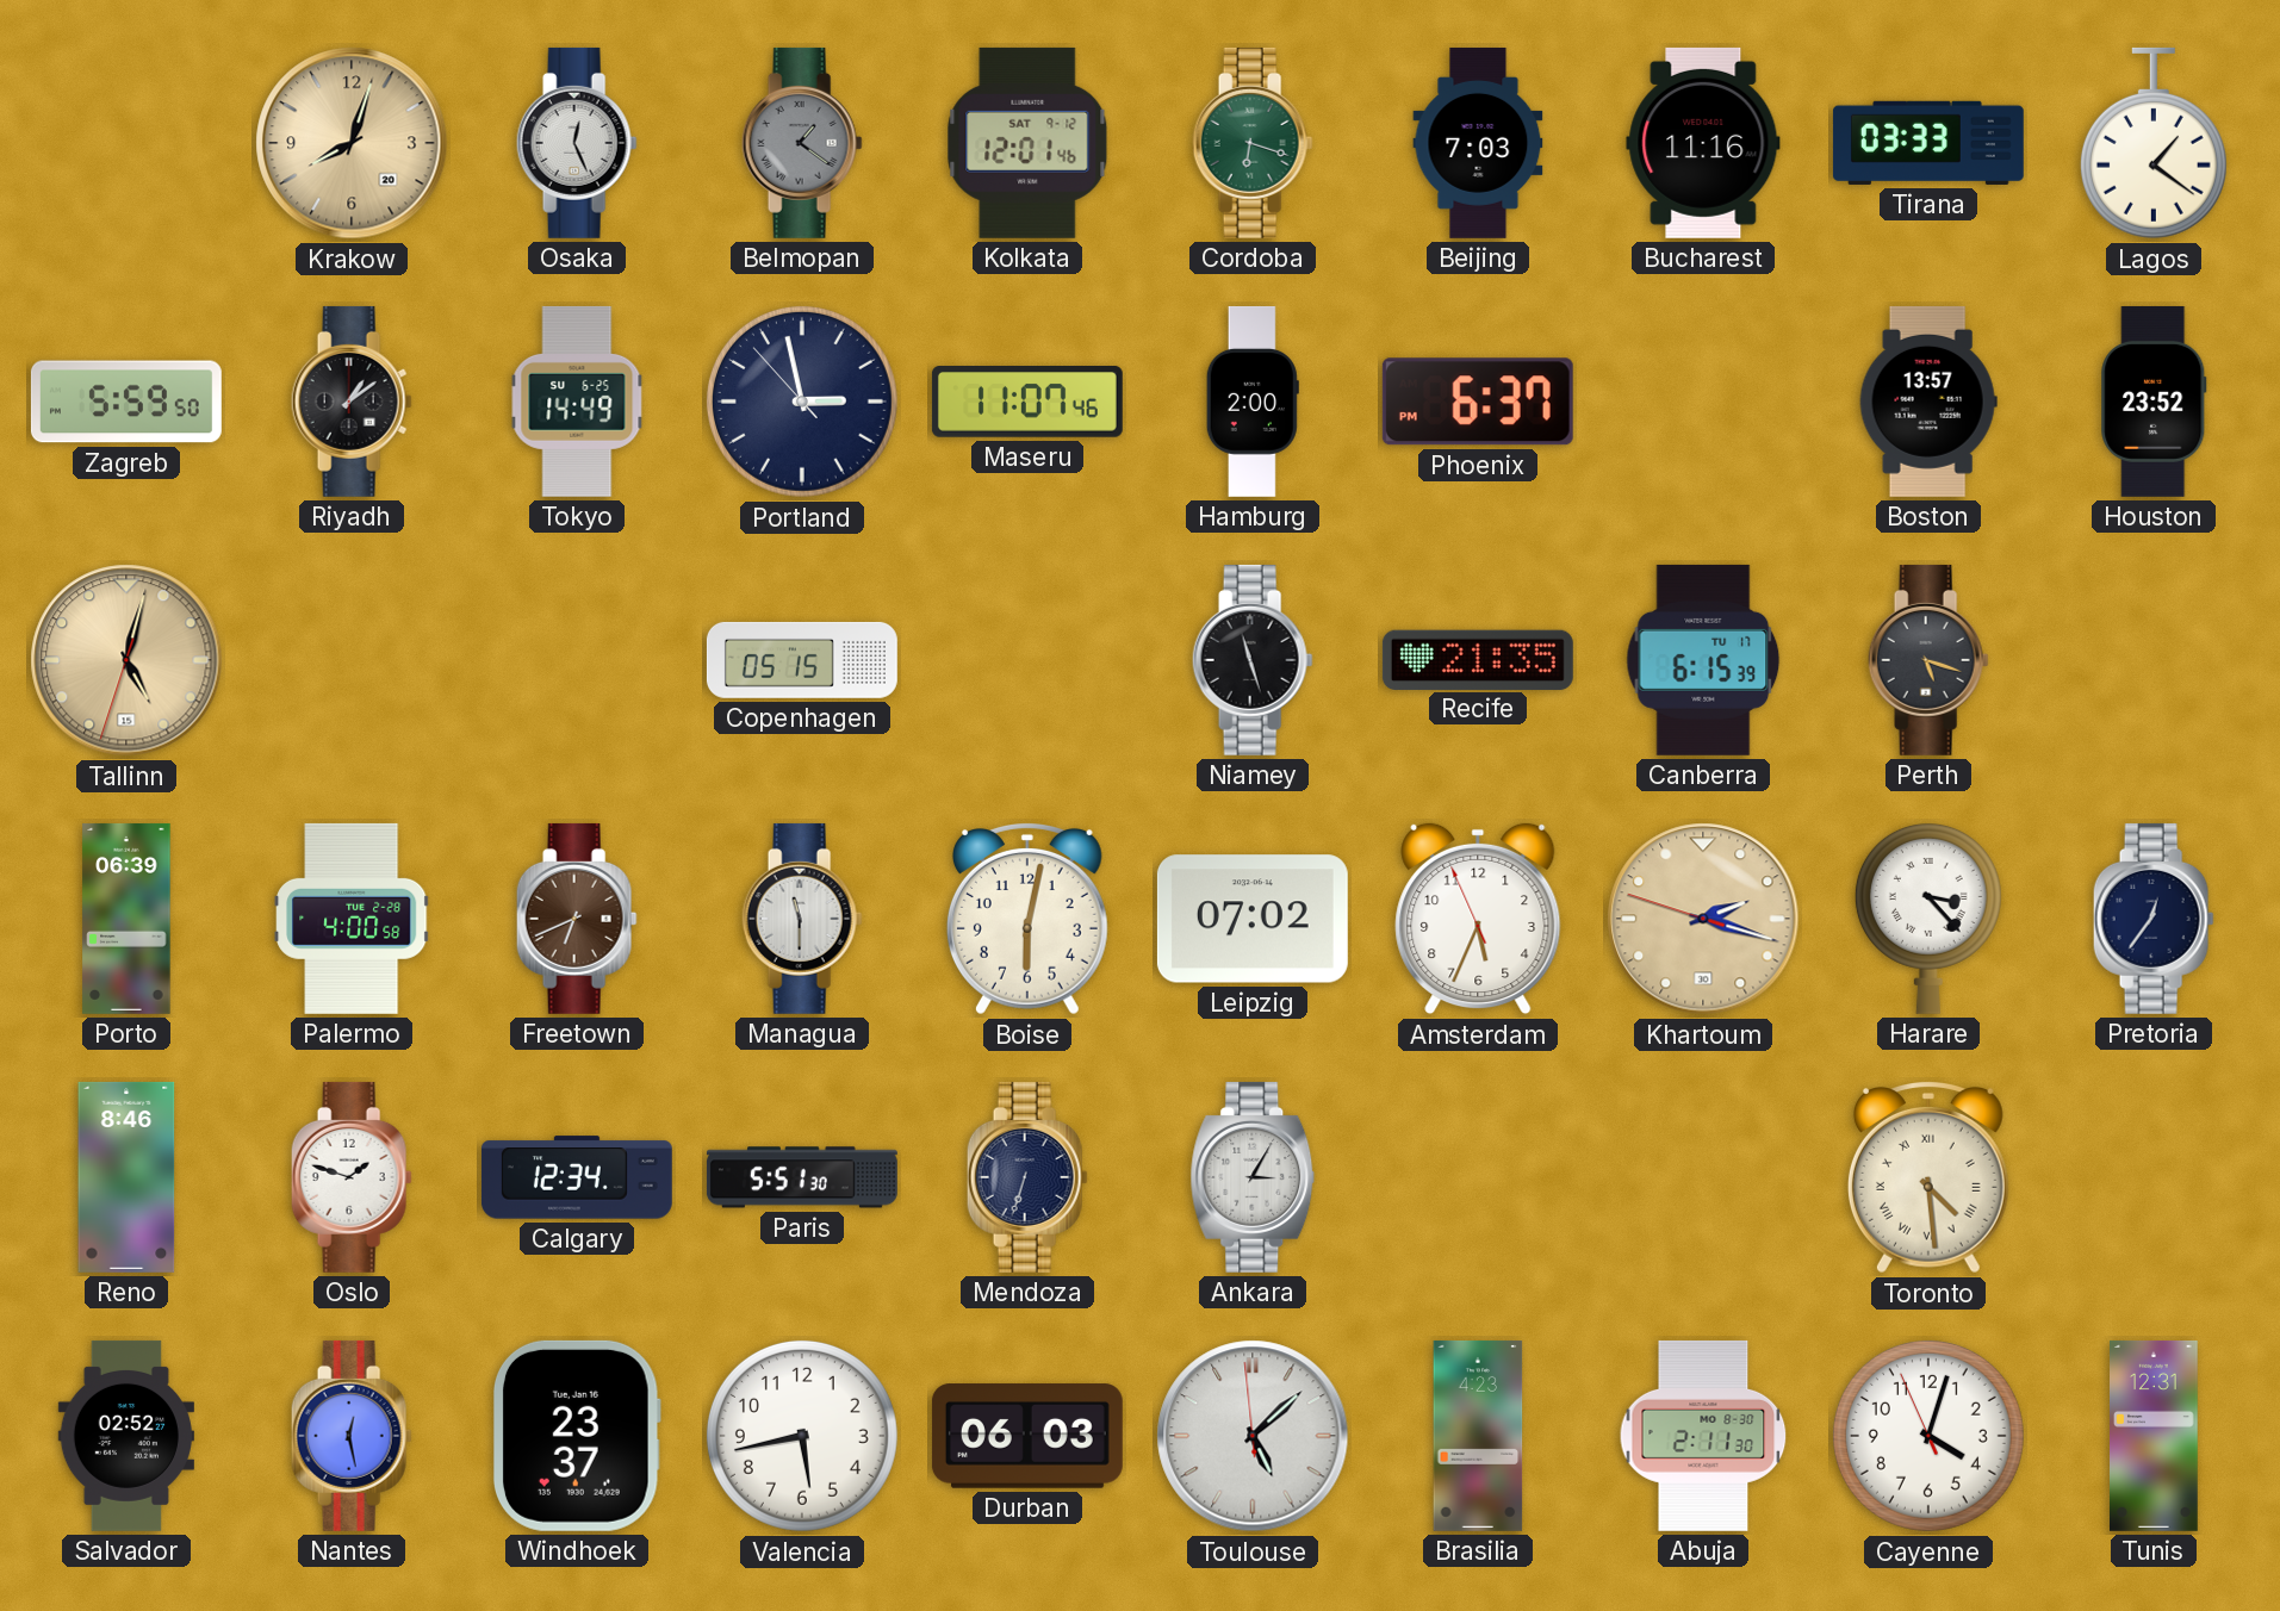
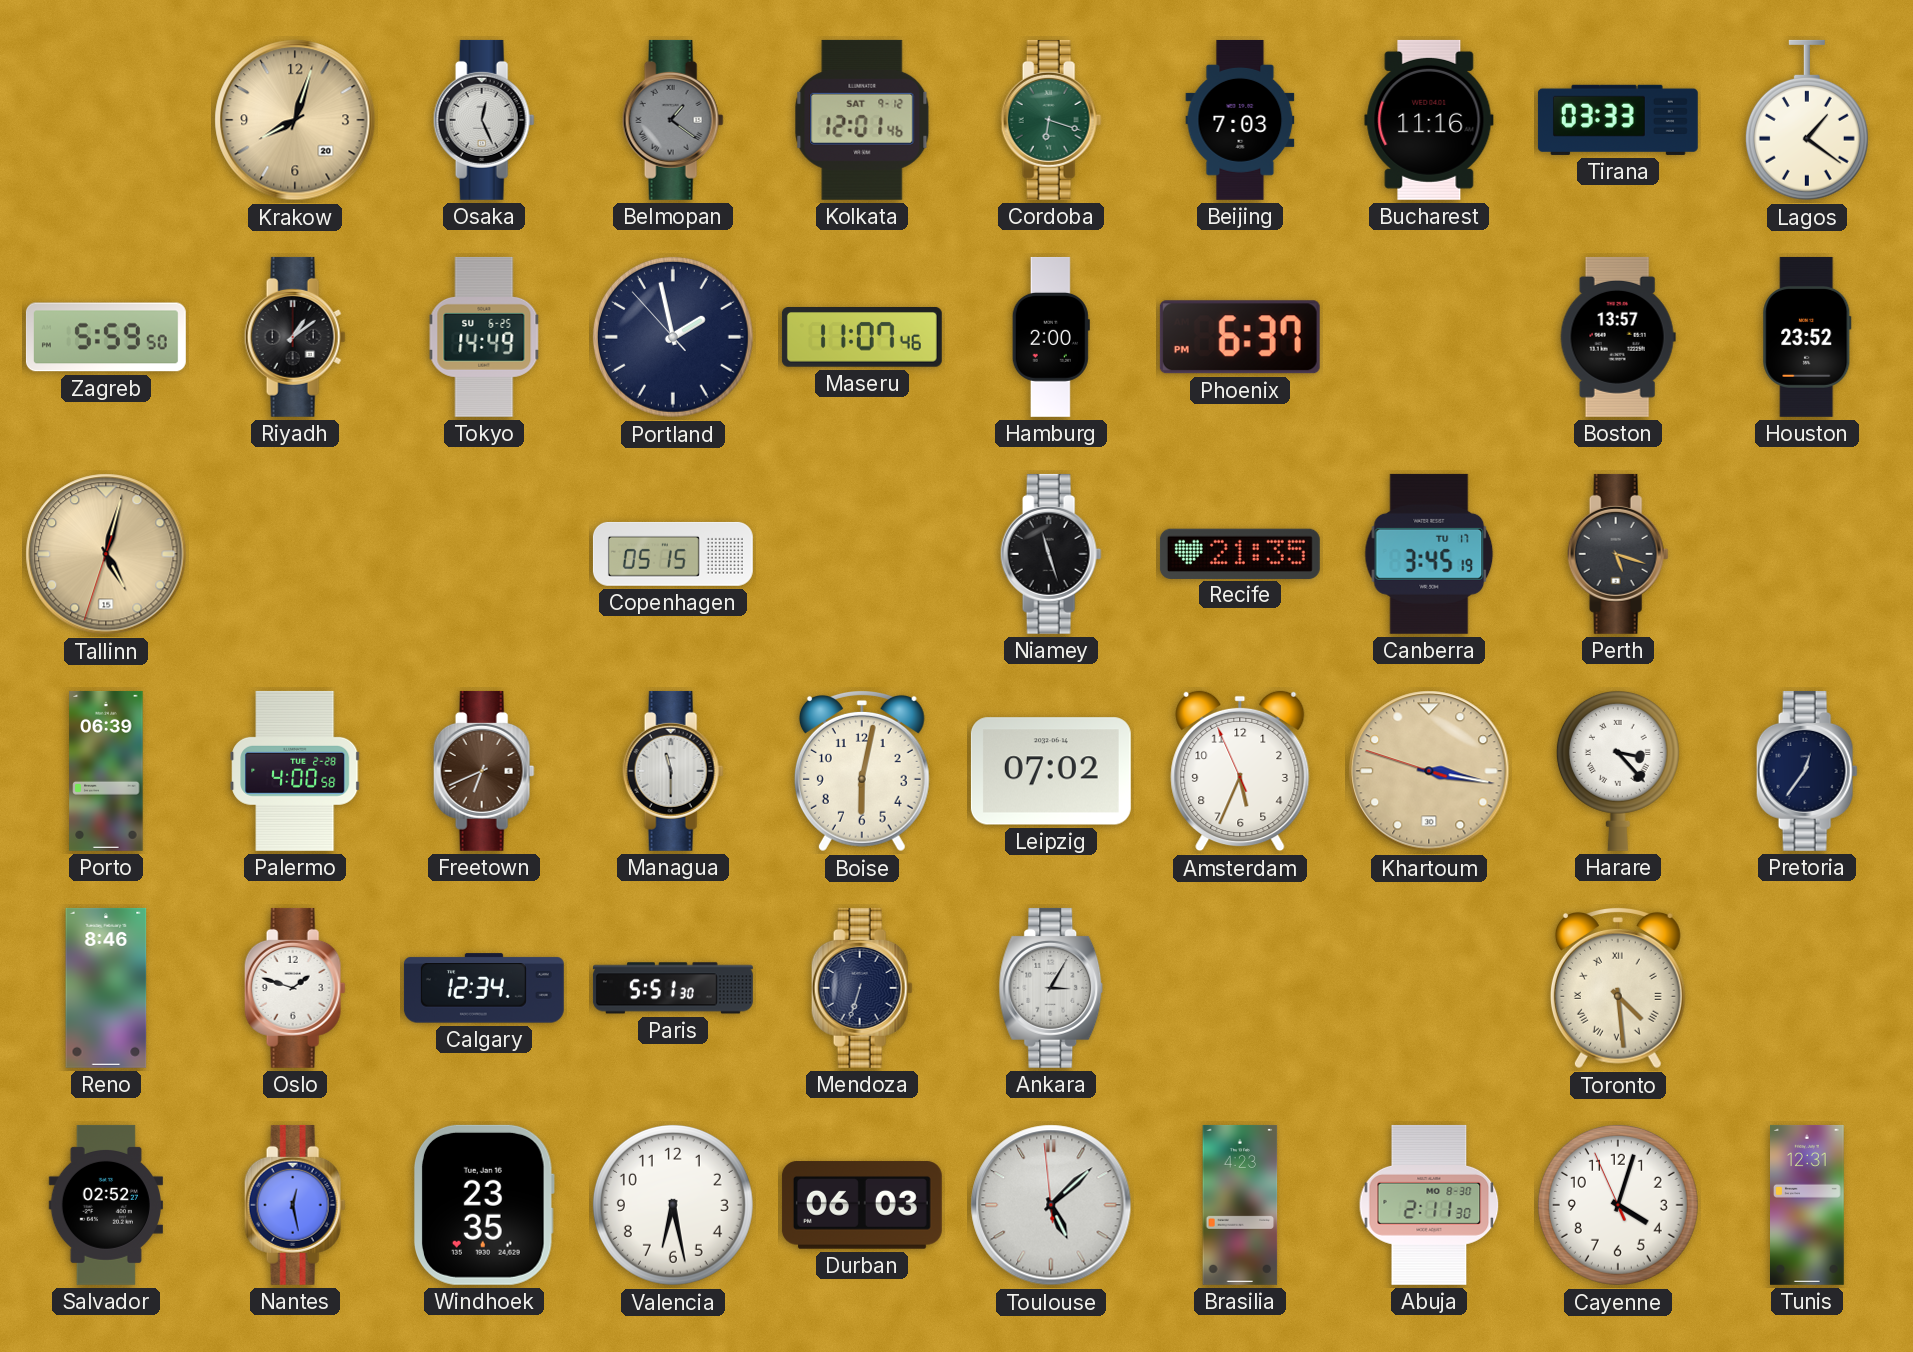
Portland: 2:57 -> 1:57
Canberra: 6:15 -> 3:45
Khartoum: 2:17 -> 3:16
Windhoek: 23:37 -> 23:35
Valencia: 5:43 -> 6:28
